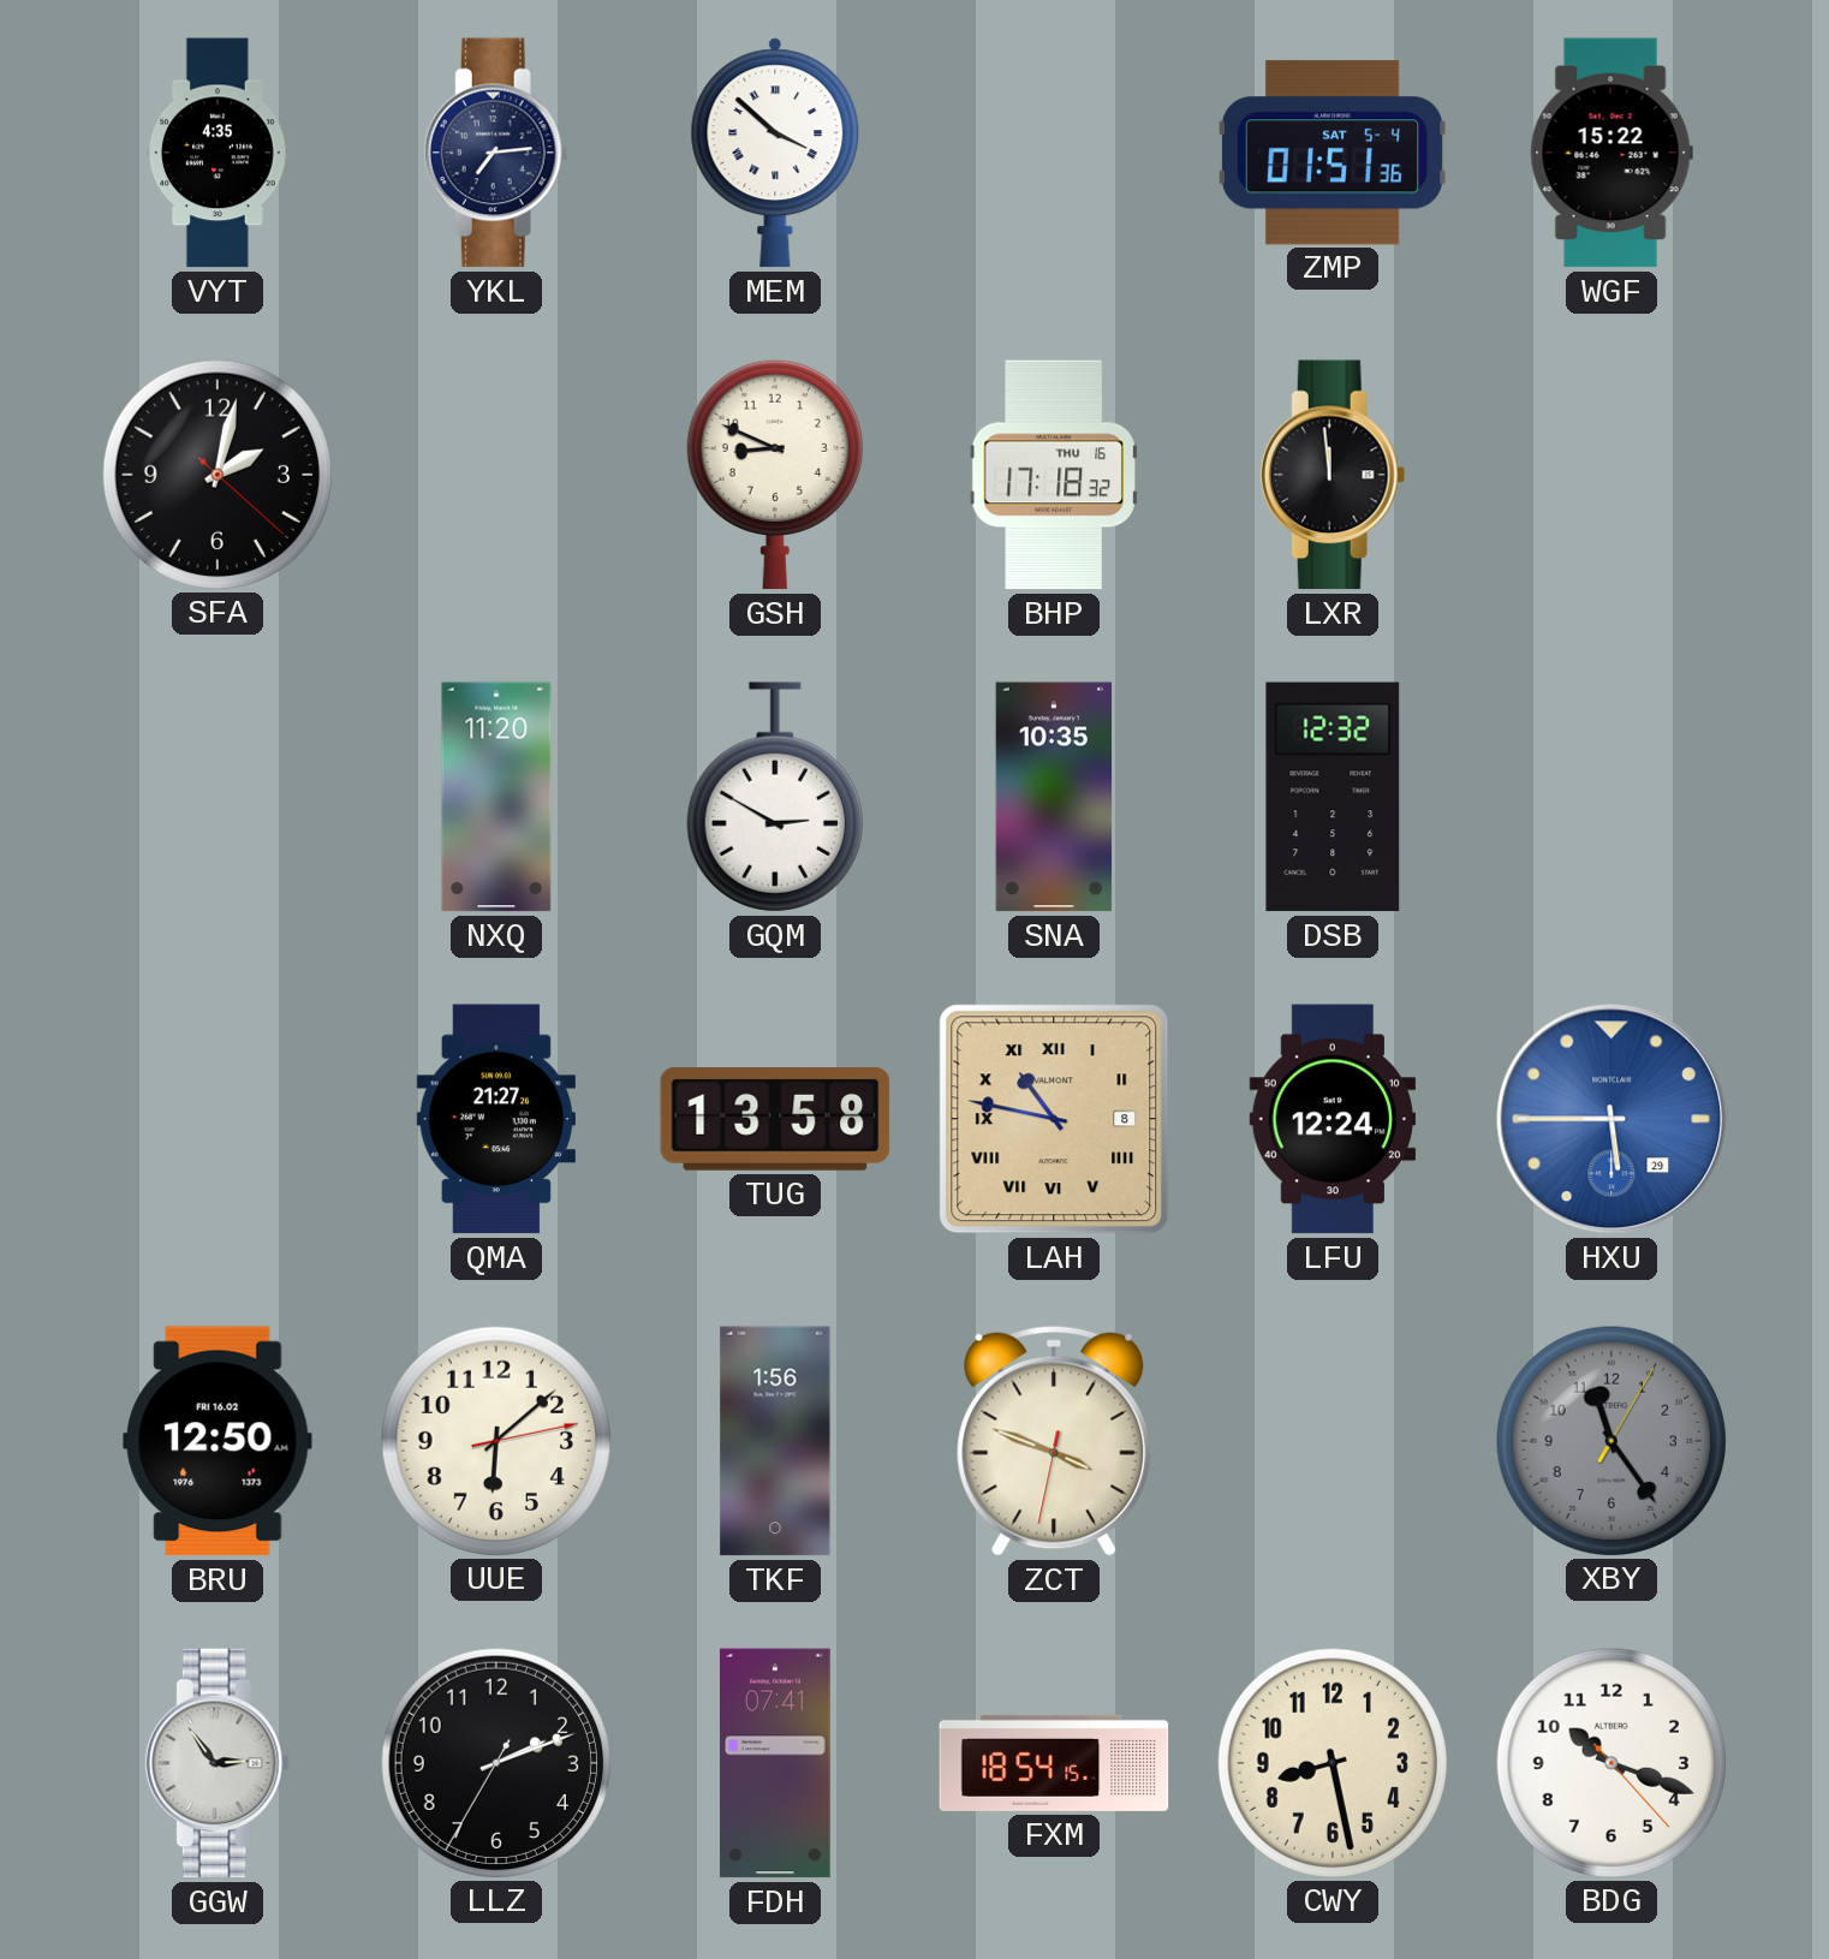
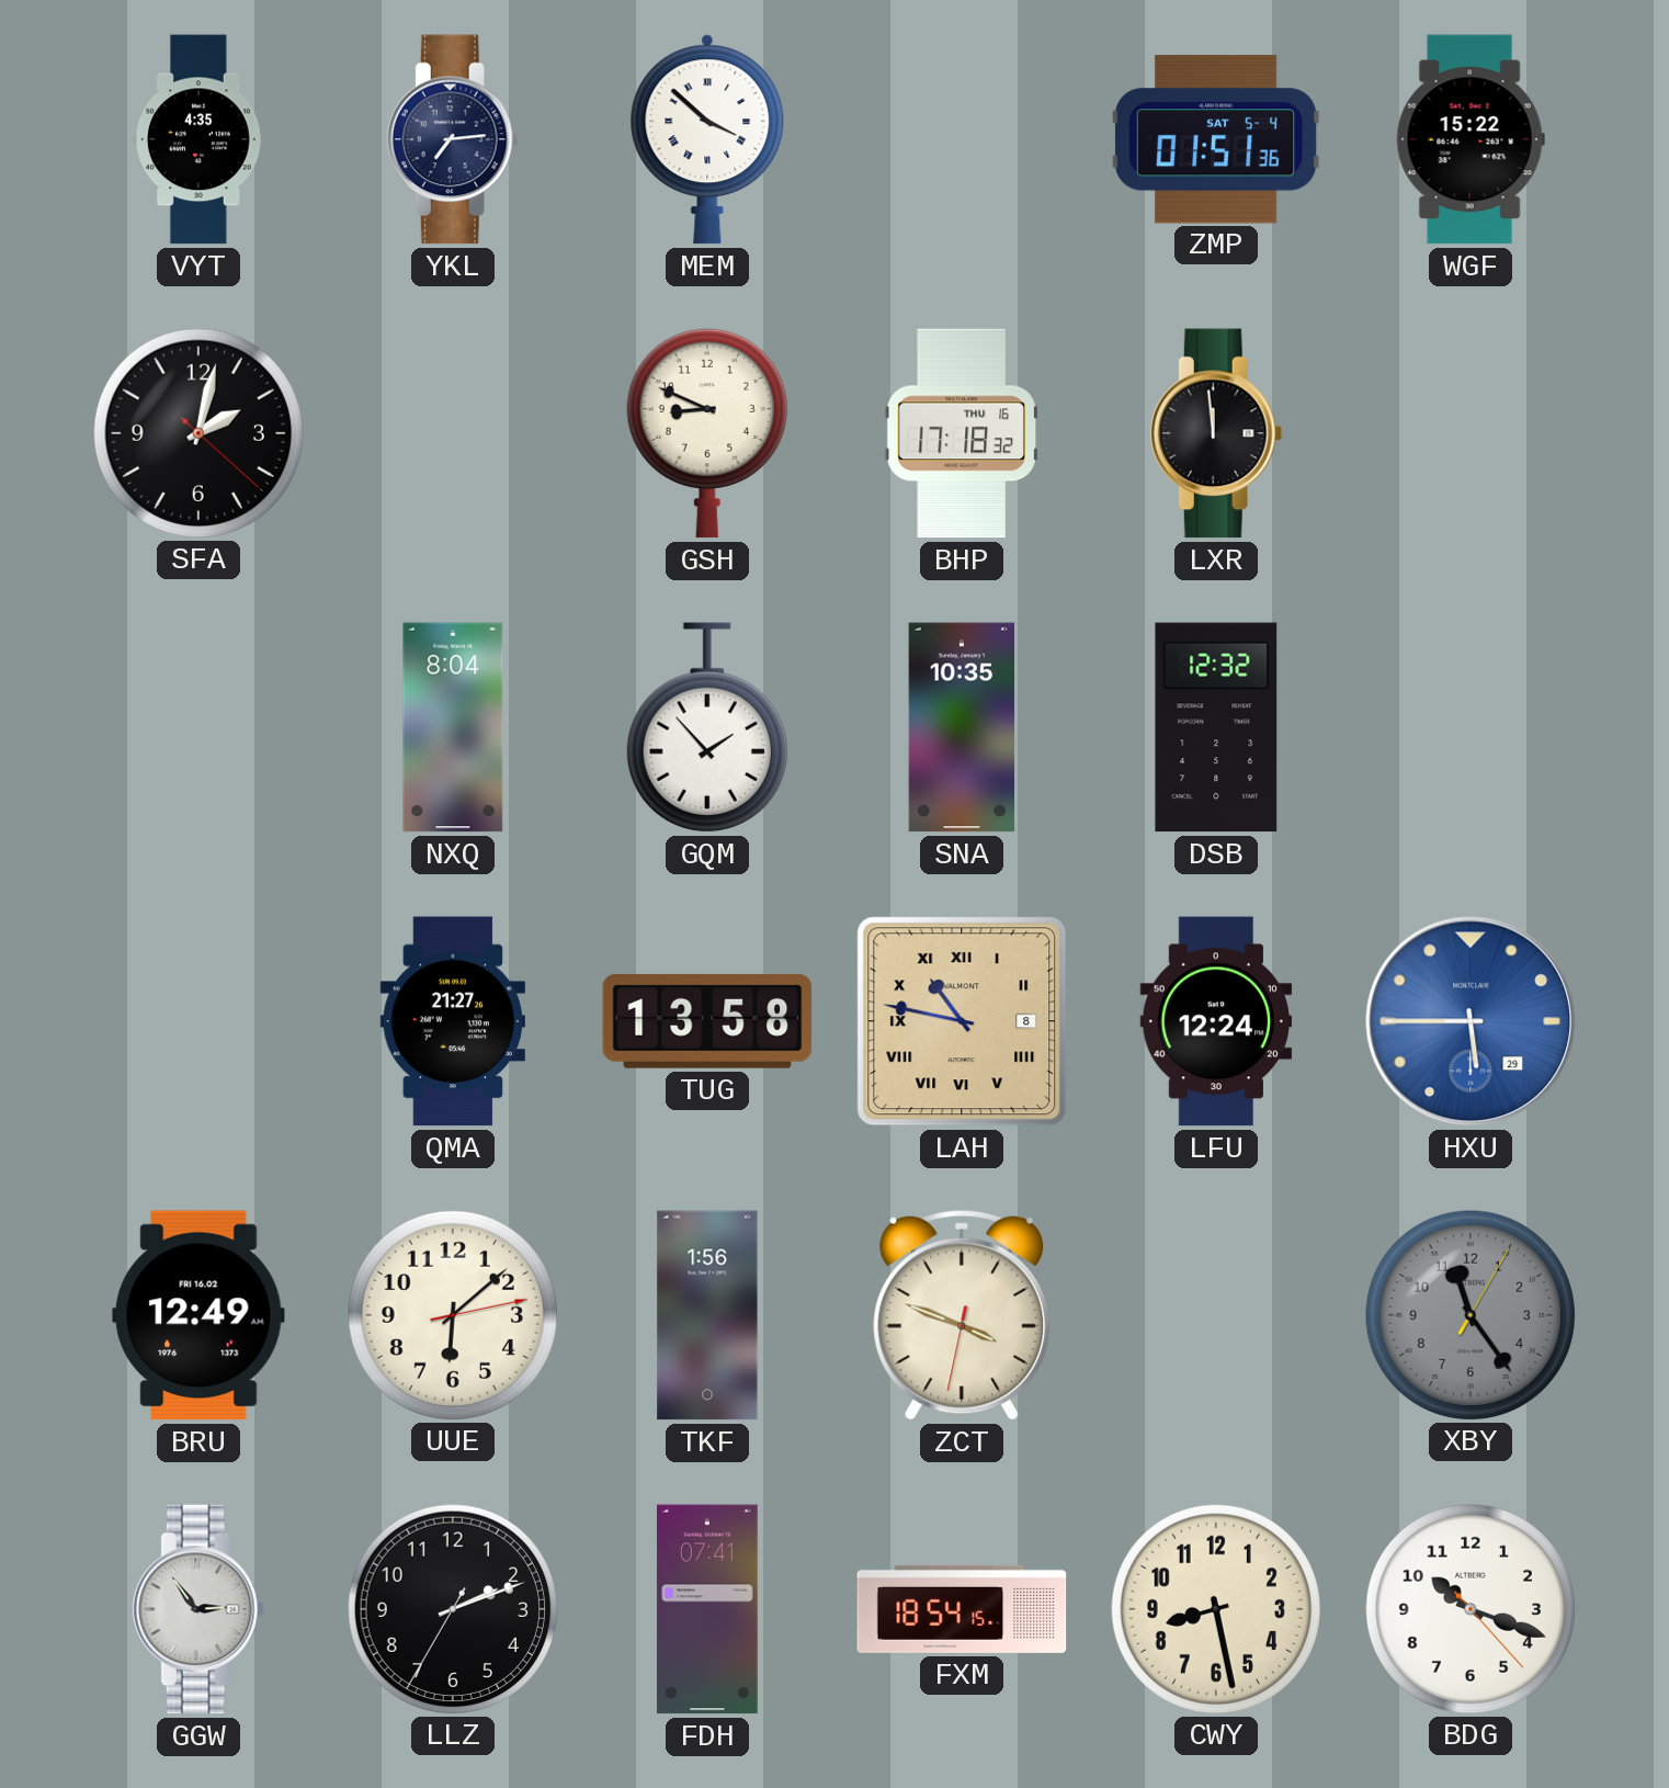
NXQ: 11:20 -> 8:04
GQM: 2:50 -> 1:53
BRU: 12:50 -> 12:49
